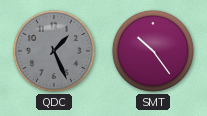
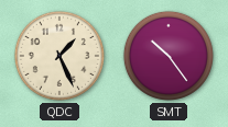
QDC dial: grey -> cream
